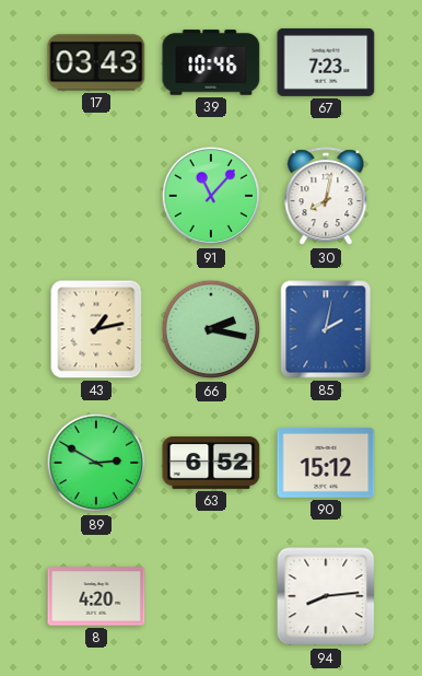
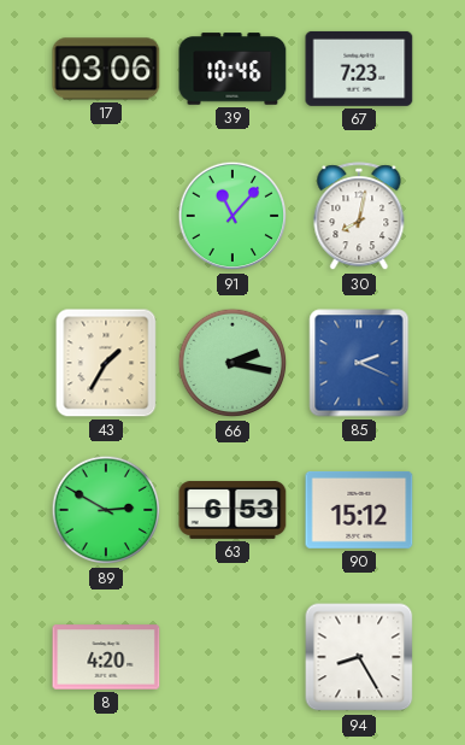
17: 03:43 -> 03:06
43: 1:13 -> 1:35
85: 2:02 -> 2:19
63: 6:52 -> 6:53
94: 8:14 -> 8:25
